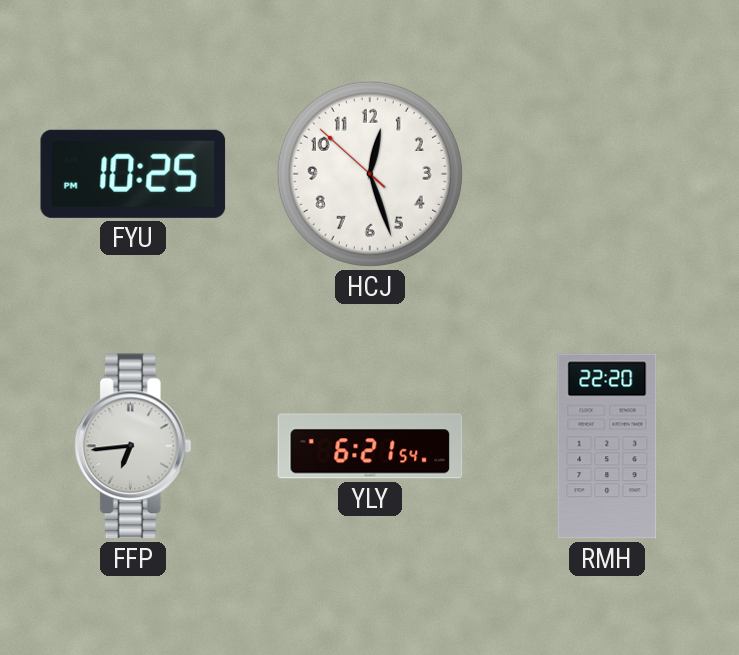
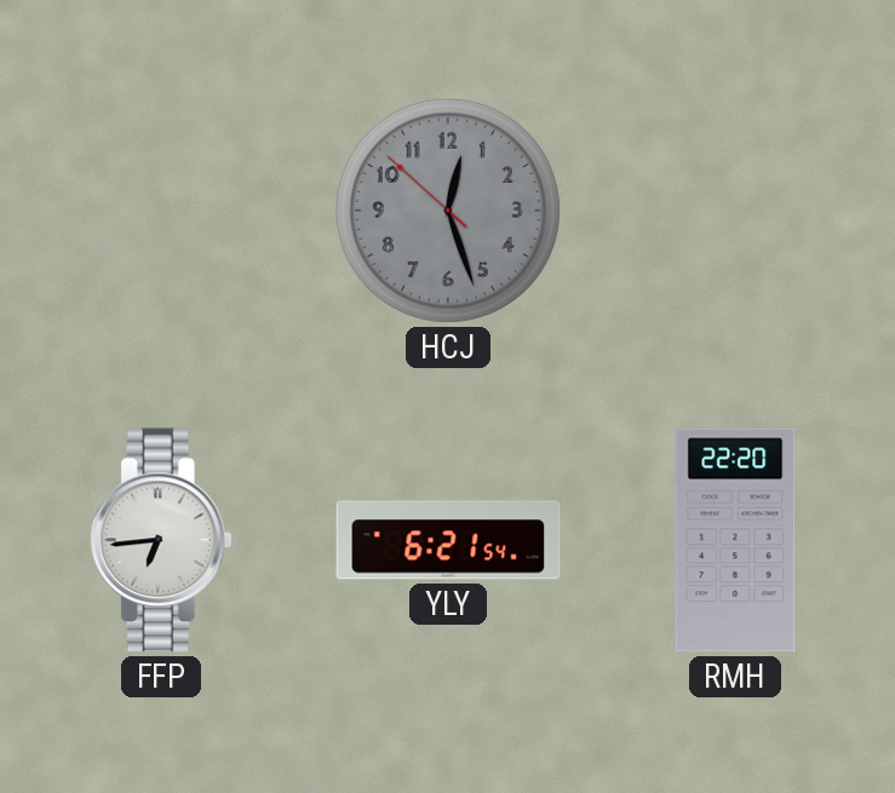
FYU: 10:25 -> none
HCJ dial: white -> grey
